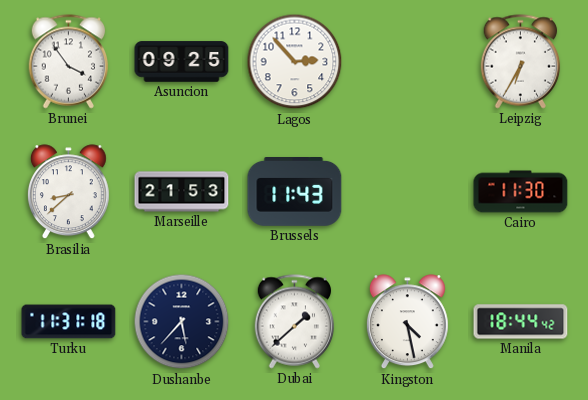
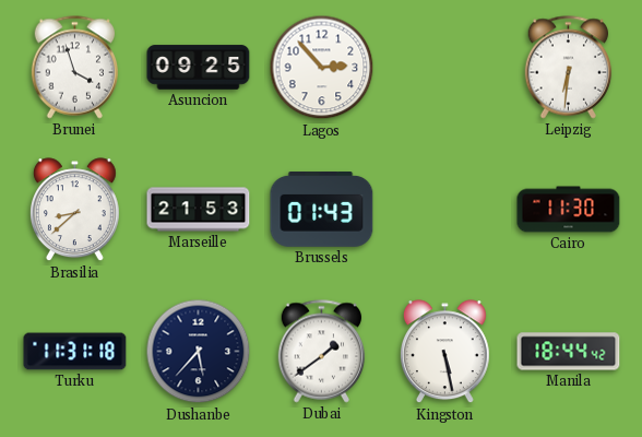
Brunei: 3:54 -> 3:57
Leipzig: 6:35 -> 6:31
Brussels: 11:43 -> 01:43
Dubai: 1:38 -> 1:39
Kingston: 4:28 -> 5:28
